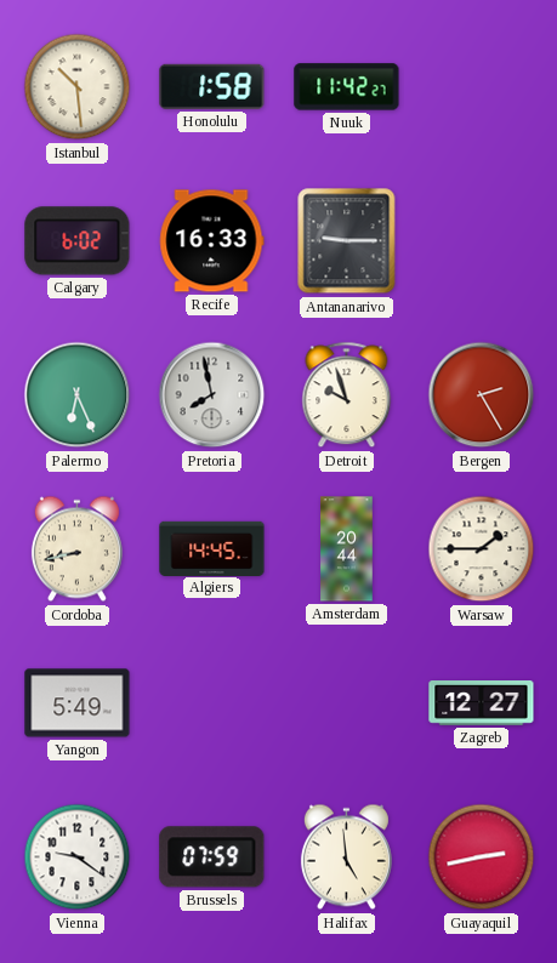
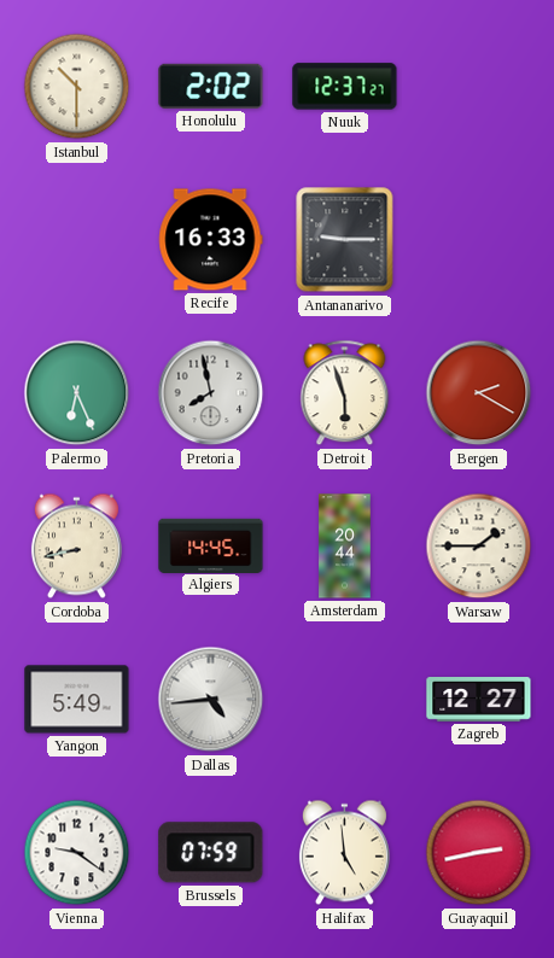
Istanbul: 10:29 -> 10:30
Honolulu: 1:58 -> 2:02
Nuuk: 11:42 -> 12:37
Calgary: 6:02 -> none
Detroit: 9:57 -> 5:57
Bergen: 2:25 -> 2:20
Dallas: none -> 4:44
